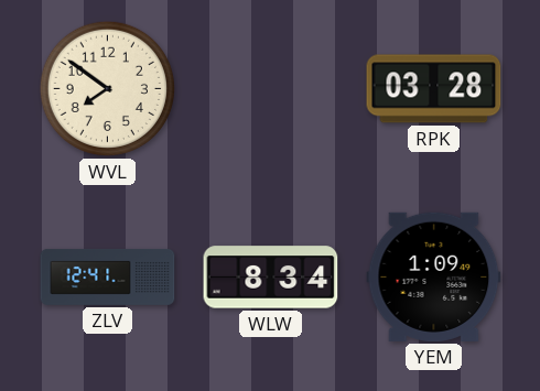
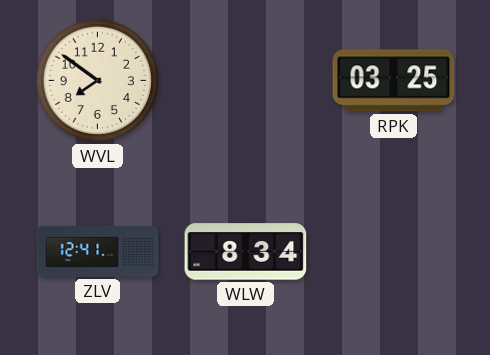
RPK: 03:28 -> 03:25
YEM: 1:09 -> none
